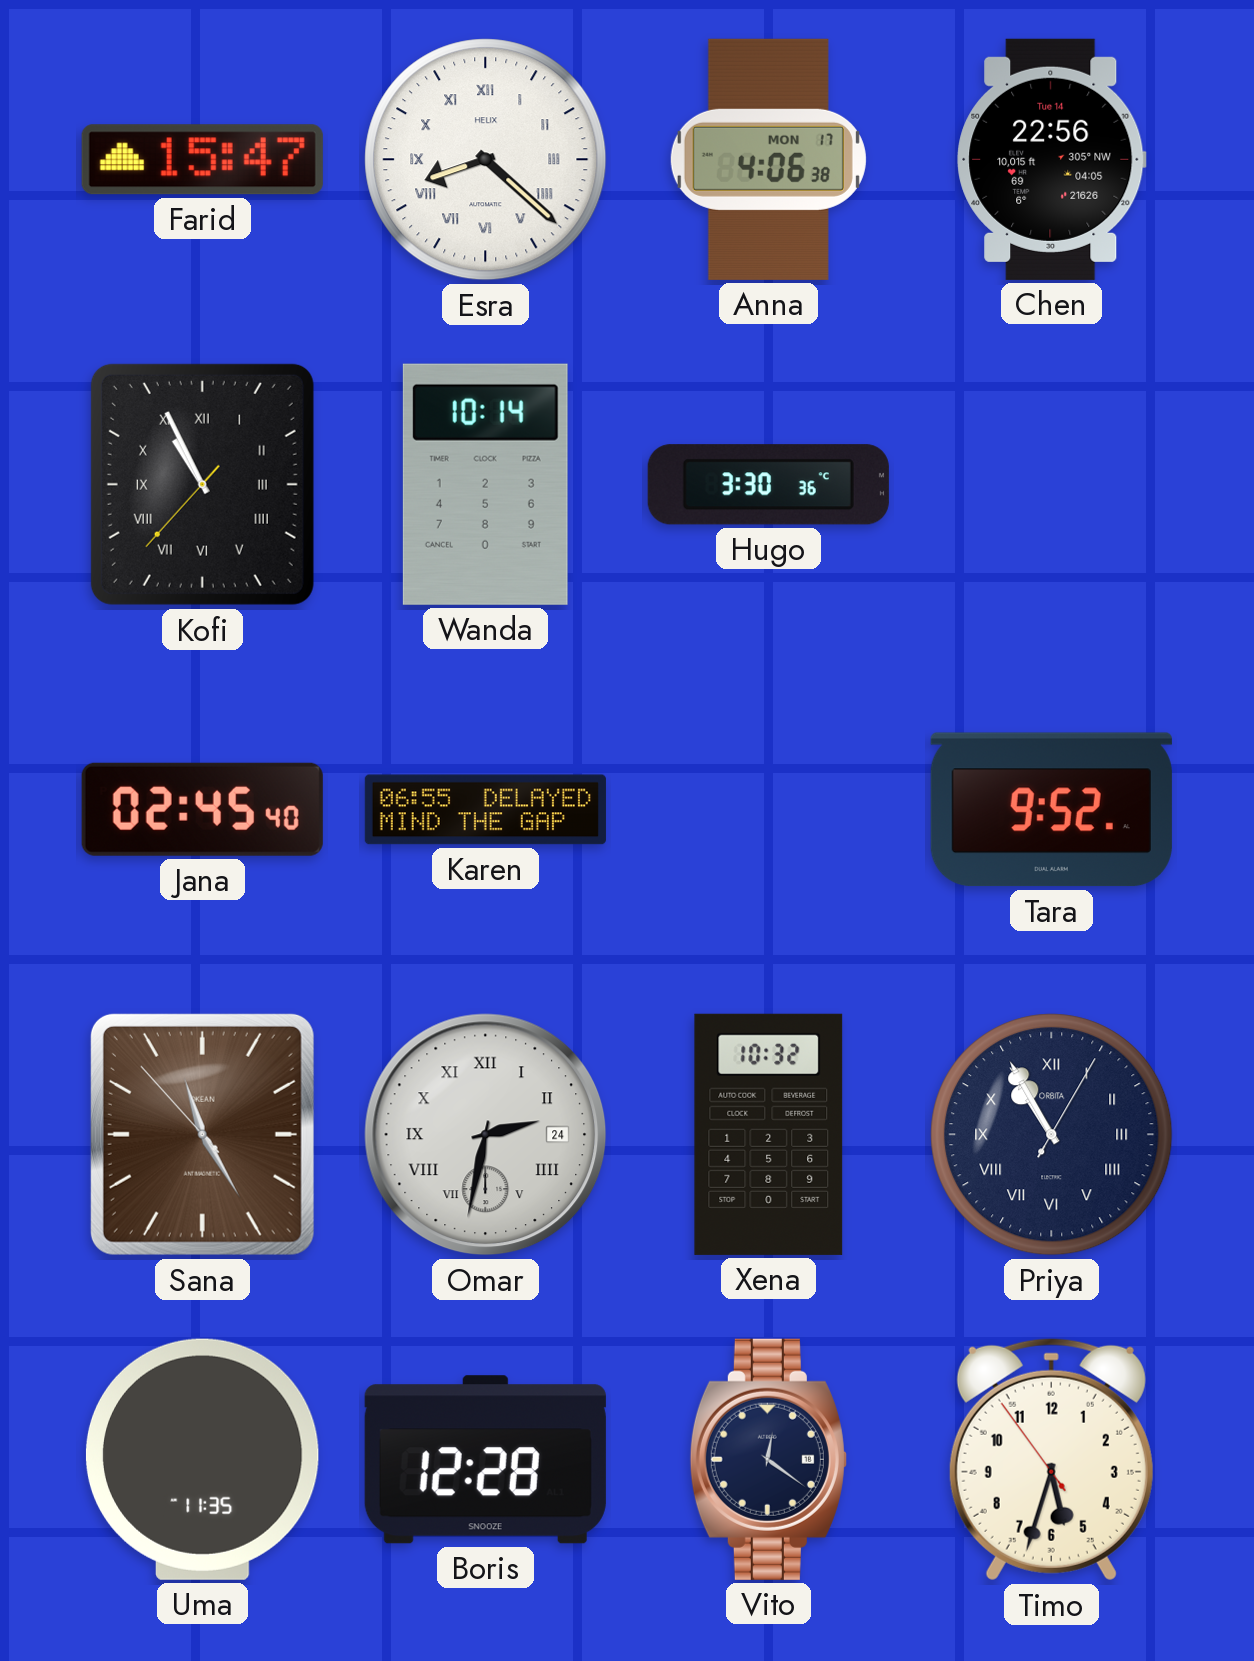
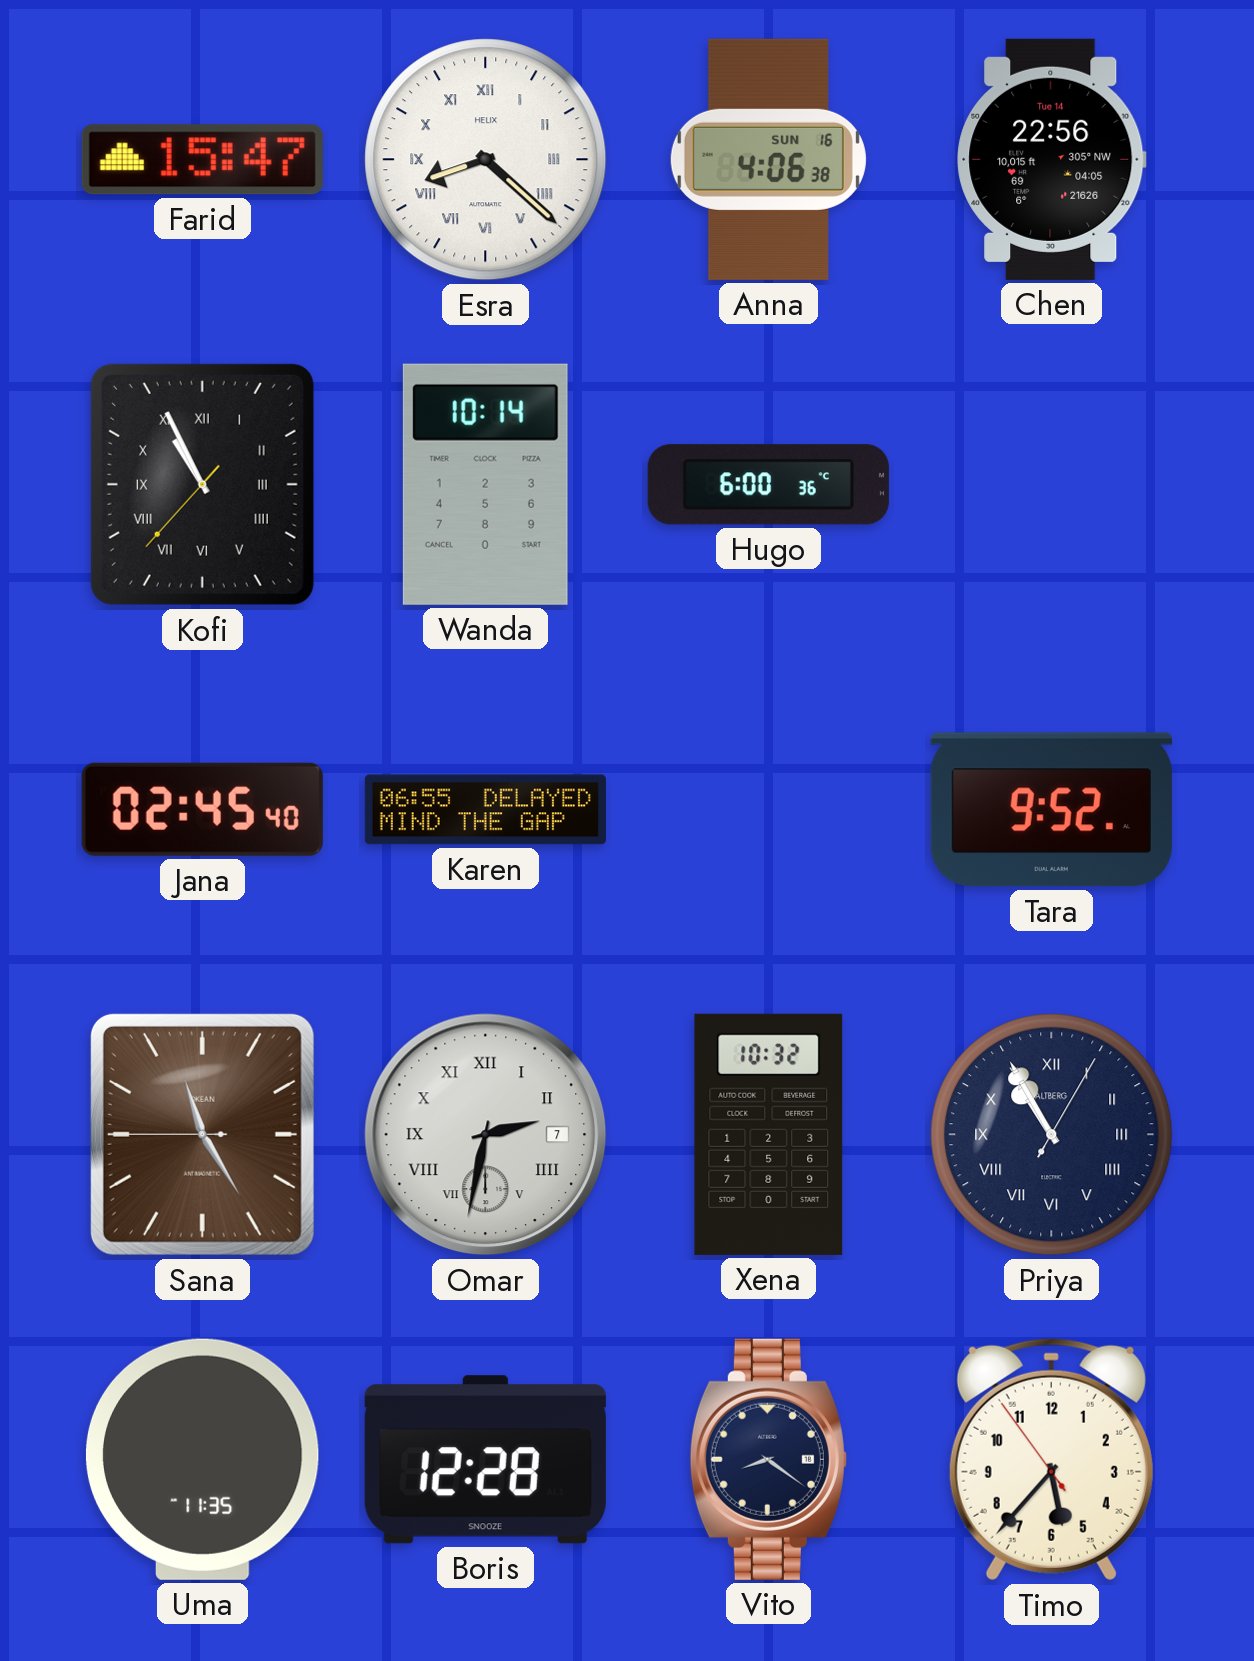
Anna date: MON 17 -> SUN 16
Hugo: 3:30 -> 6:00
Sana: 11:24:53 -> 11:24:45
Omar date: 24 -> 7
Priya brand: ORBITA -> ALTBERG
Vito: 12:21 -> 8:21
Timo: 5:32 -> 5:36
